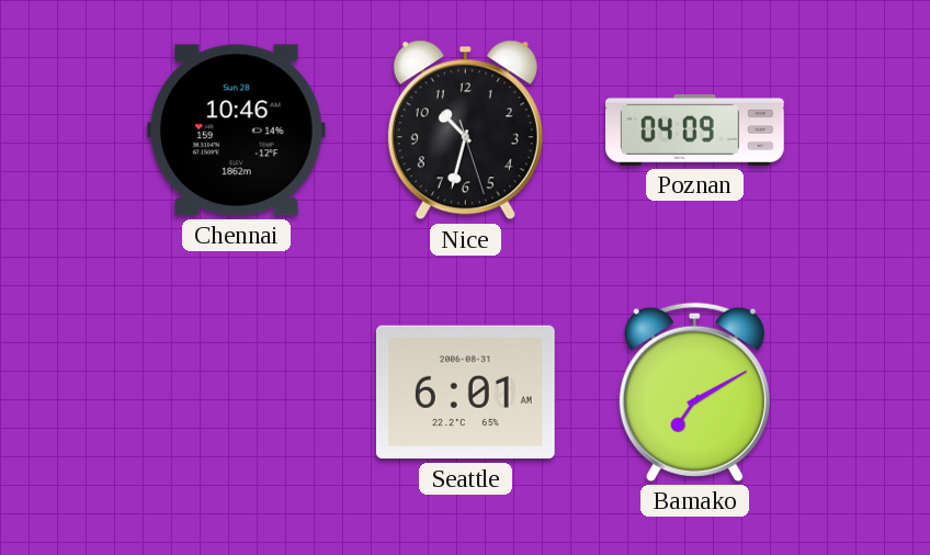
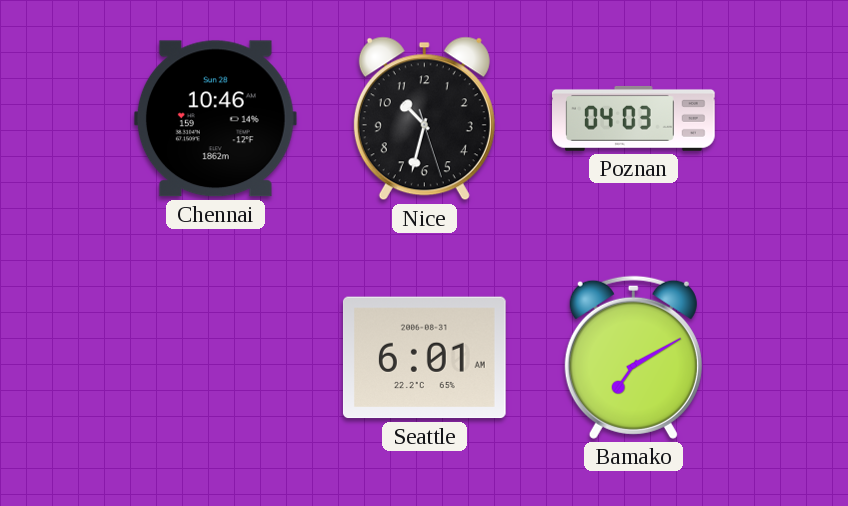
Poznan: 04:09 -> 04:03
